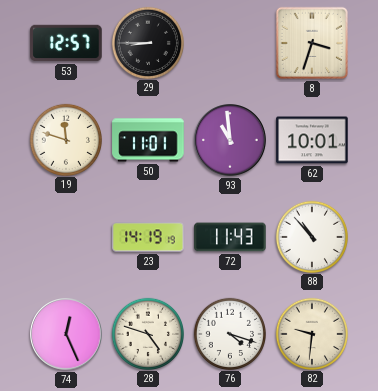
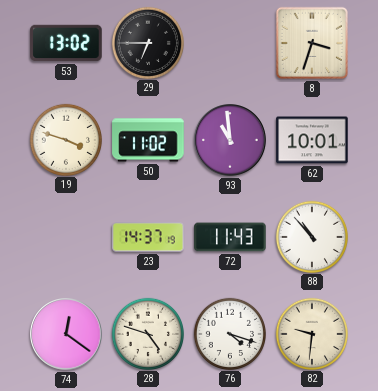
53: 12:57 -> 13:02
29: 8:45 -> 6:45
19: 11:48 -> 3:48
50: 11:01 -> 11:02
23: 14:19 -> 14:37
74: 12:26 -> 12:21
